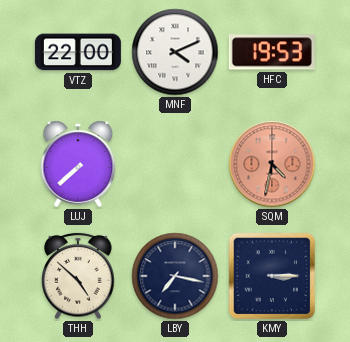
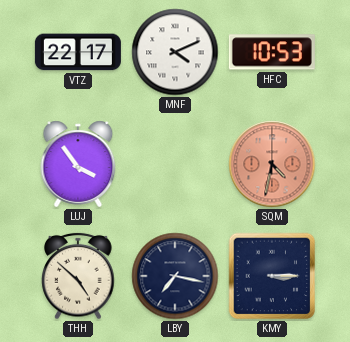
VTZ: 22:00 -> 22:17
HFC: 19:53 -> 10:53
LUJ: 7:38 -> 3:54
